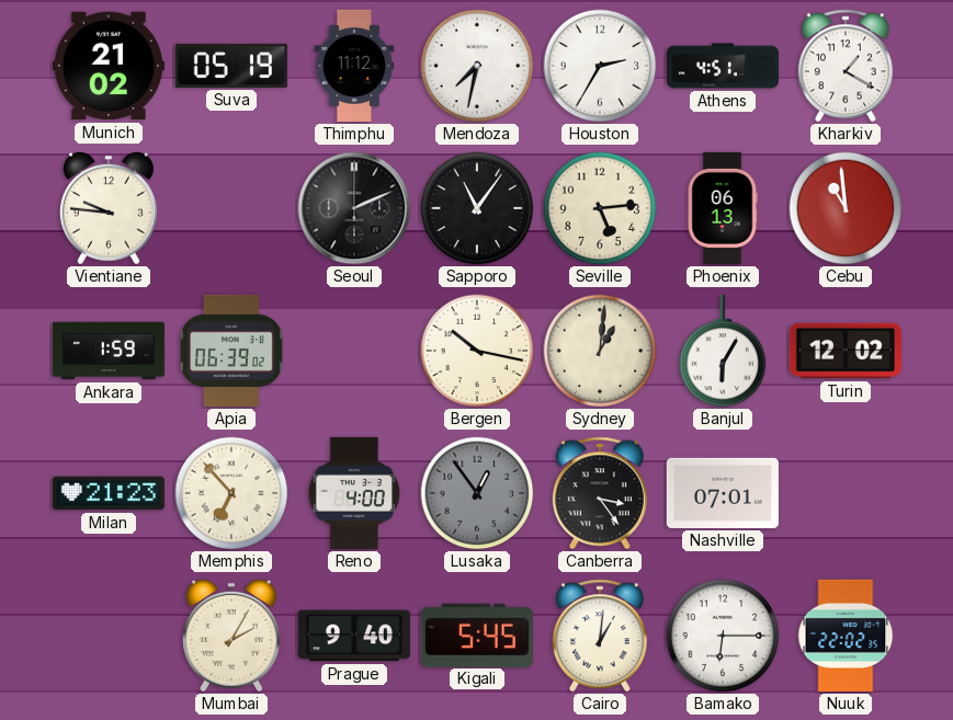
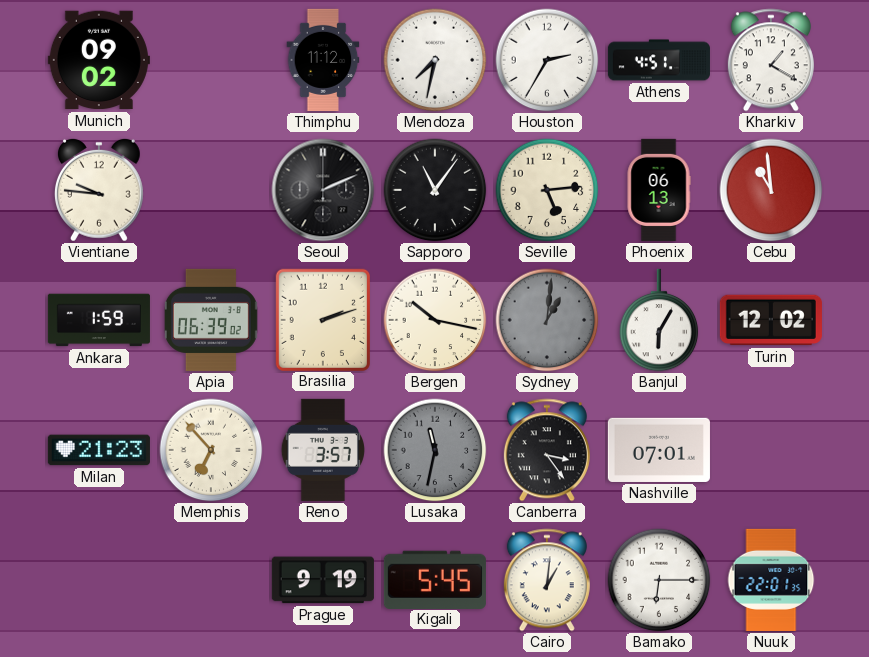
Munich: 21:02 -> 09:02
Suva: 05:19 -> none
Brasilia: none -> 2:12
Sydney dial: cream -> grey
Reno: 4:00 -> 3:57
Lusaka: 12:54 -> 11:32
Mumbai: 2:05 -> none
Prague: 9:40 -> 9:19
Nuuk: 22:02 -> 22:01
